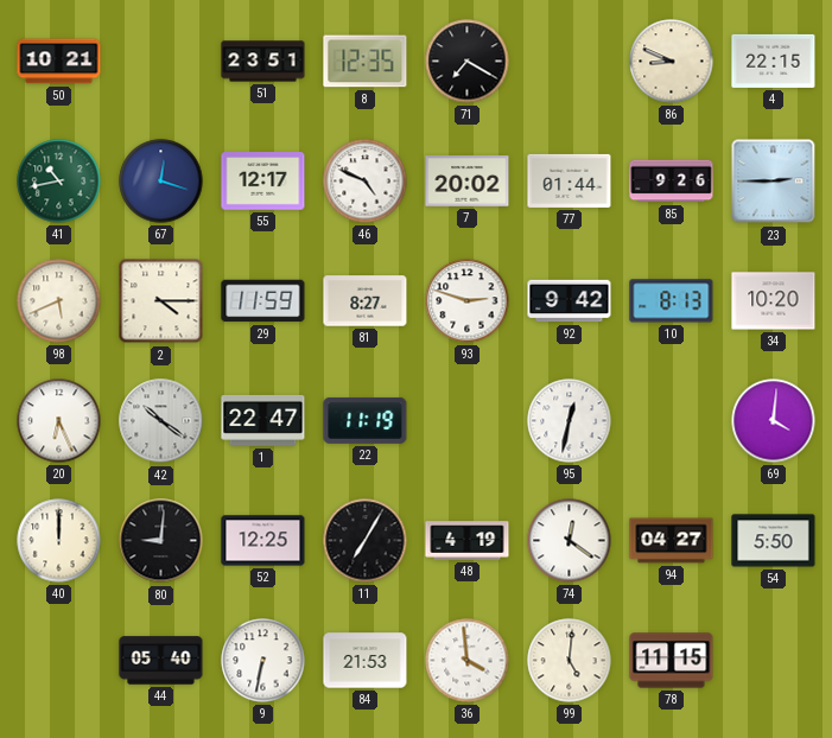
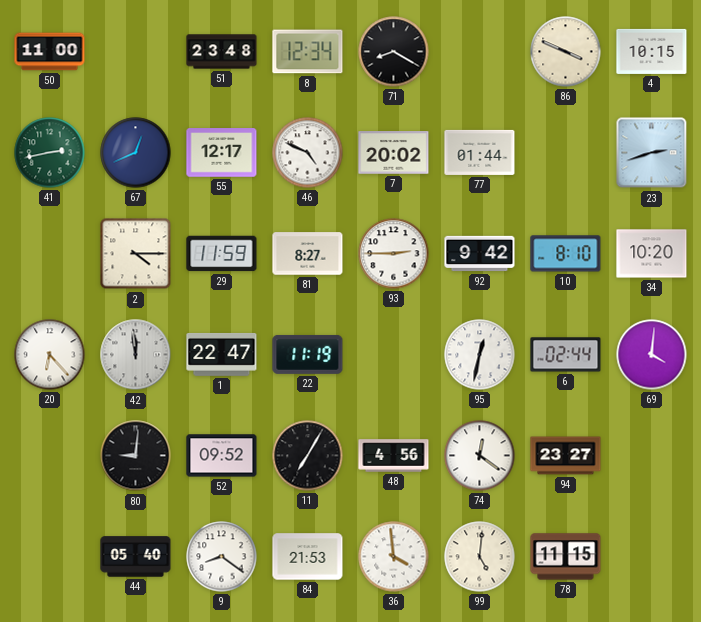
50: 10:21 -> 11:00
51: 23:51 -> 23:48
8: 12:35 -> 12:34
71: 7:20 -> 8:20
86: 8:49 -> 3:49
4: 22:15 -> 10:15
41: 10:43 -> 2:43
67: 12:18 -> 12:41
85: 9:26 -> none
23: 2:45 -> 2:42
98: 5:41 -> none
93: 2:48 -> 2:45
10: 8:13 -> 8:10
20: 6:26 -> 6:23
42: 10:21 -> 11:59
6: none -> 02:44
40: 12:00 -> none
52: 12:25 -> 09:52
48: 4:19 -> 4:56
94: 04:27 -> 23:27
54: 5:50 -> none
9: 6:32 -> 8:21
